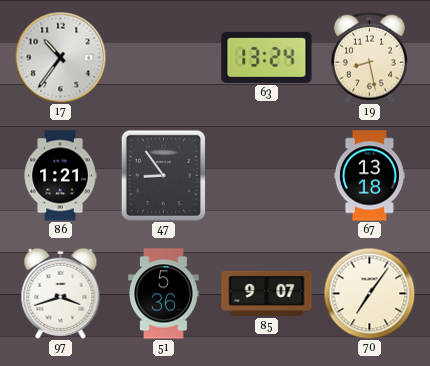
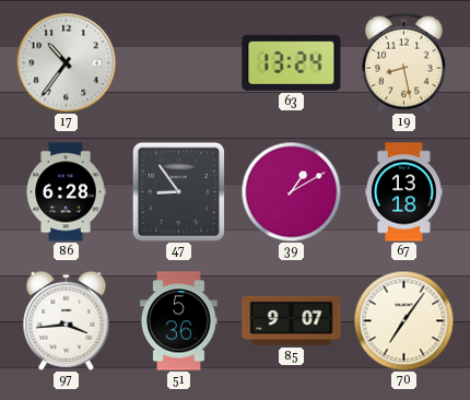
86: 1:21 -> 6:28
39: none -> 1:10
97: 3:42 -> 3:44
